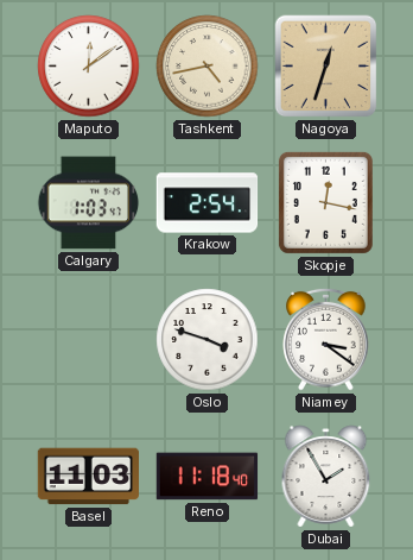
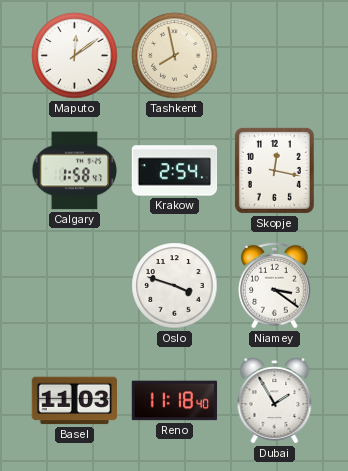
Tashkent: 4:43 -> 7:58
Nagoya: 12:33 -> none
Calgary: 1:03 -> 1:58
